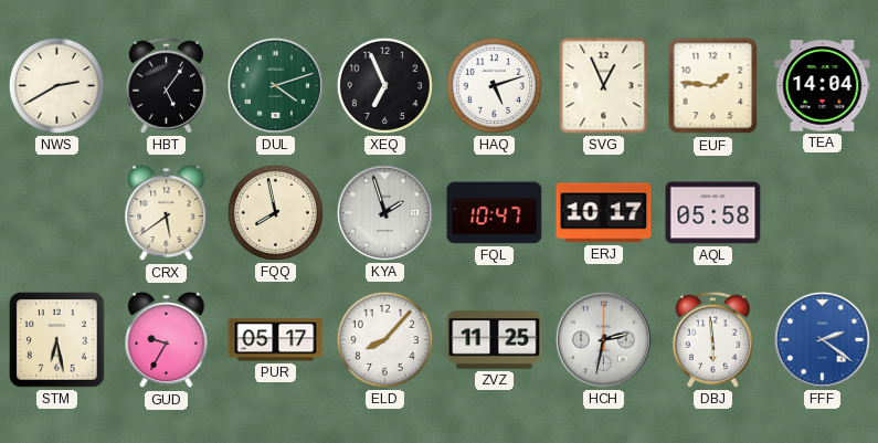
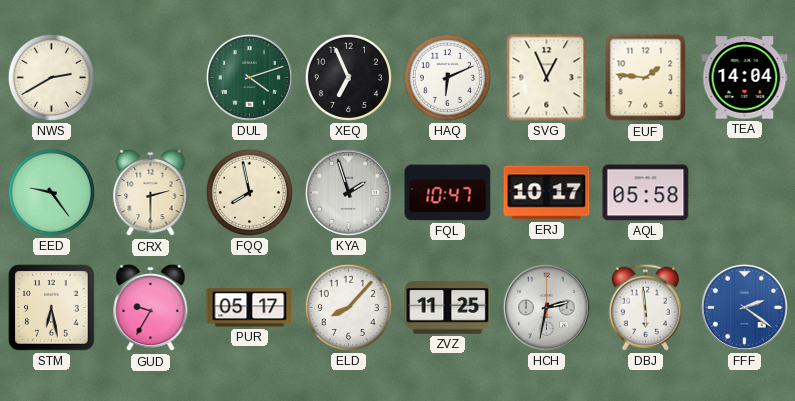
HBT: 5:06 -> none
HAQ: 5:12 -> 6:11
EED: none -> 9:24
CRX: 5:39 -> 2:30
